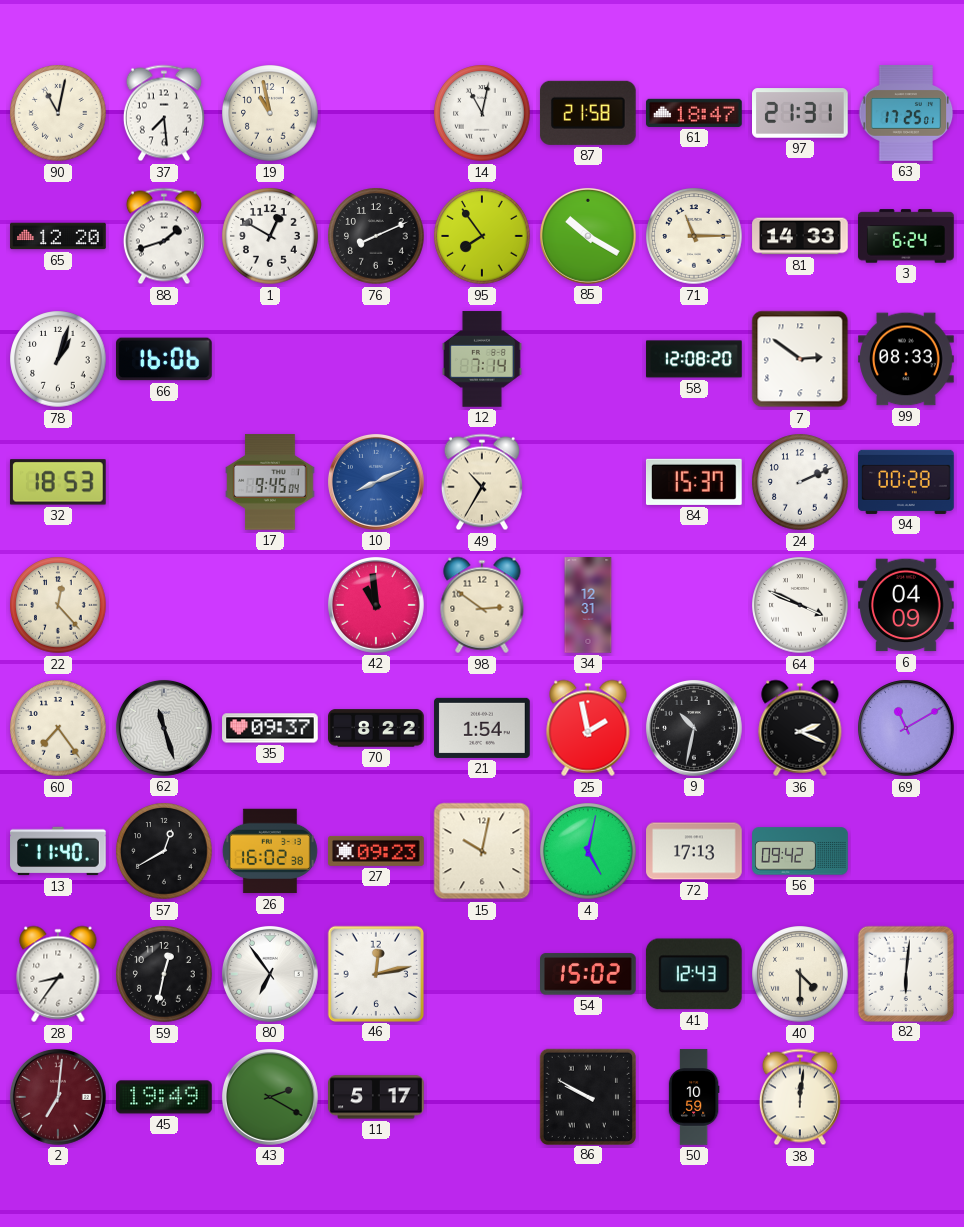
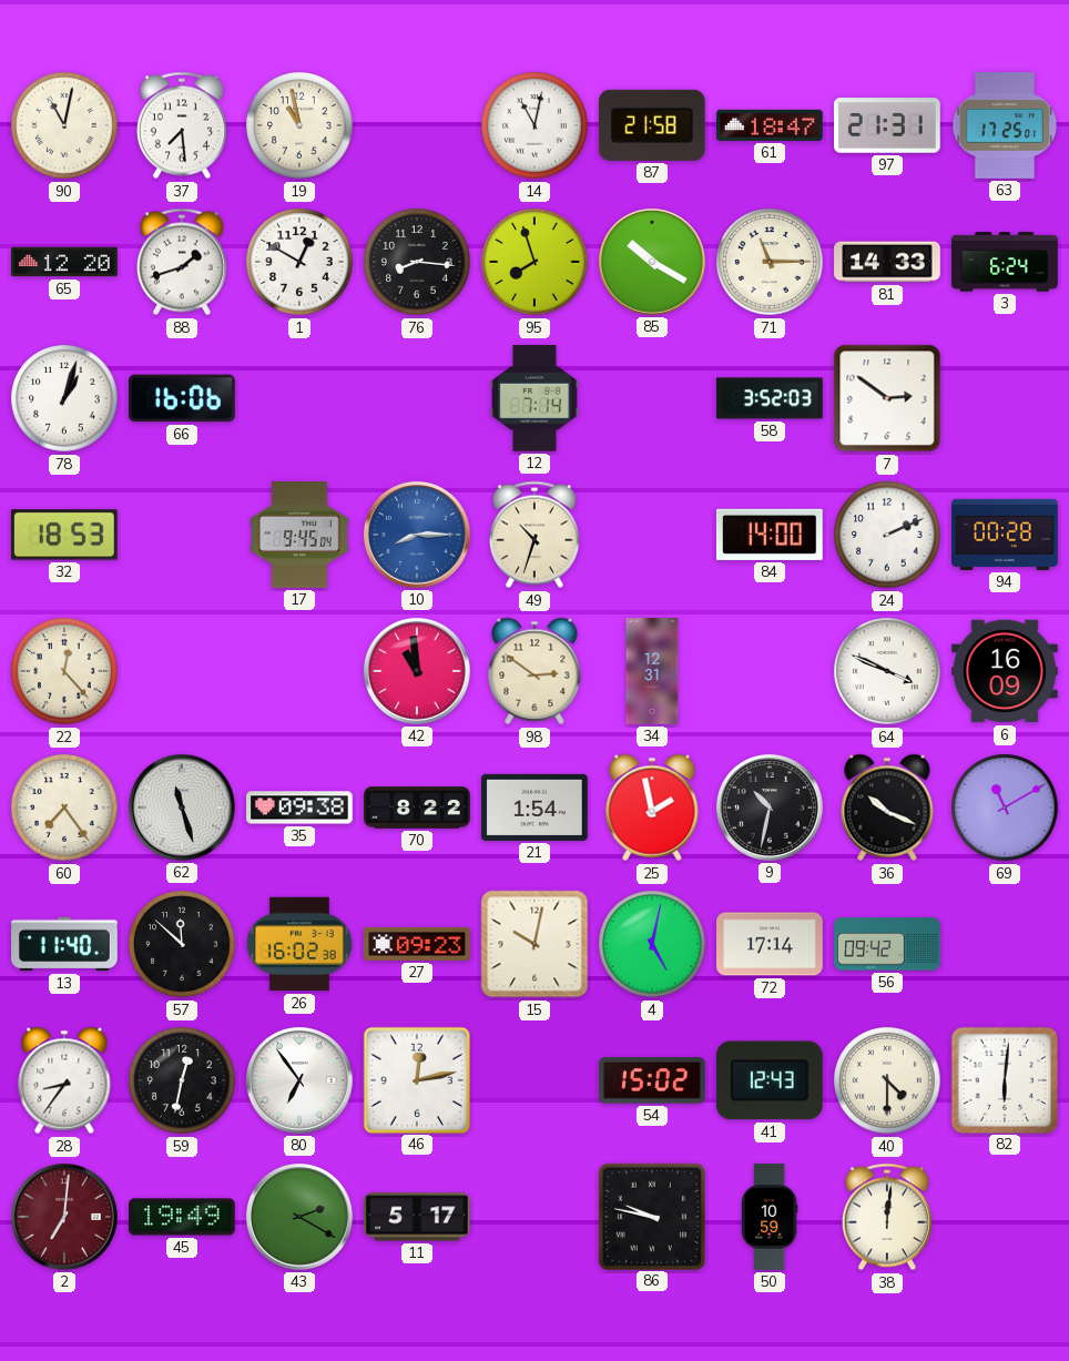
76: 8:11 -> 8:16
95: 7:54 -> 7:57
58: 12:08 -> 3:52
99: 08:33 -> none
10: 8:11 -> 8:15
49: 10:35 -> 10:33
84: 15:37 -> 14:00
6: 04:09 -> 16:09
35: 09:37 -> 09:38
36: 2:19 -> 10:19
57: 12:40 -> 11:52
72: 17:13 -> 17:14
86: 9:50 -> 9:47
